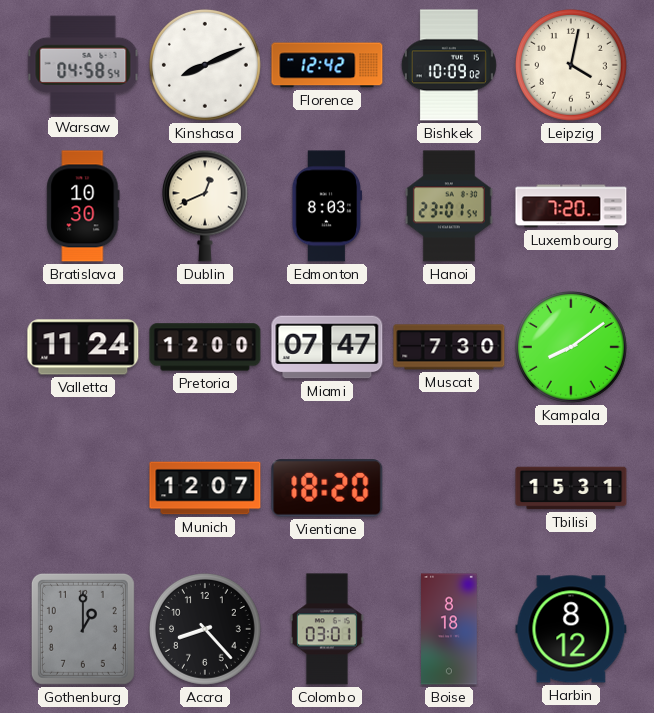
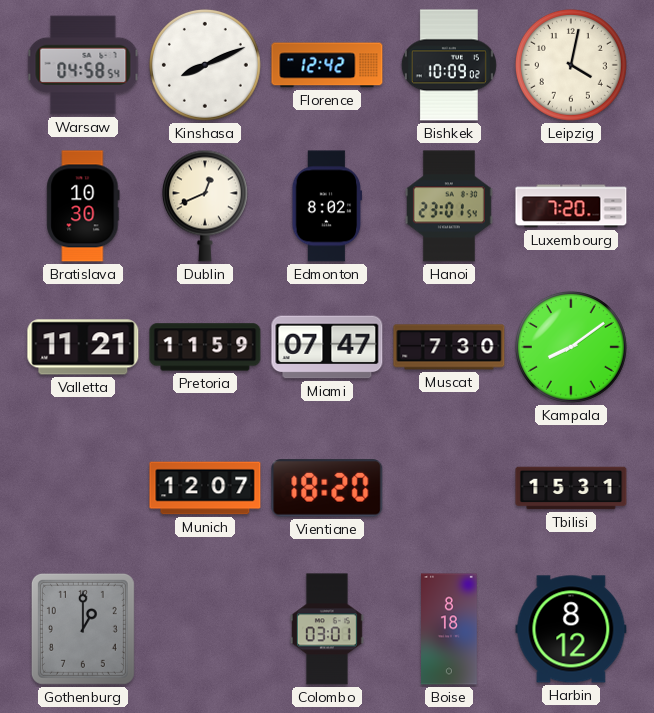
Edmonton: 8:03 -> 8:02
Valletta: 11:24 -> 11:21
Pretoria: 12:00 -> 11:59
Accra: 8:23 -> none
